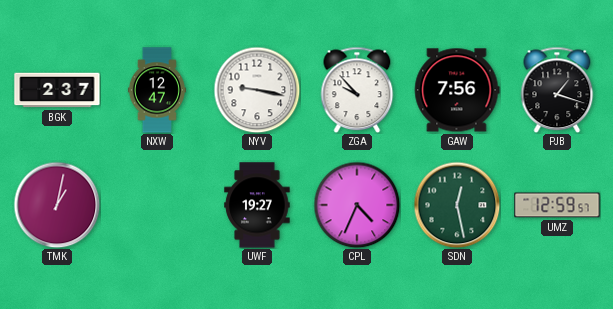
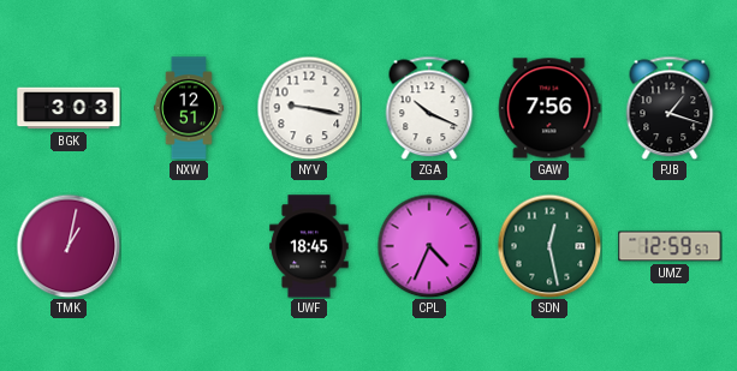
BGK: 2:37 -> 3:03
NXW: 12:47 -> 12:51
ZGA: 9:53 -> 10:19
UWF: 19:27 -> 18:45
